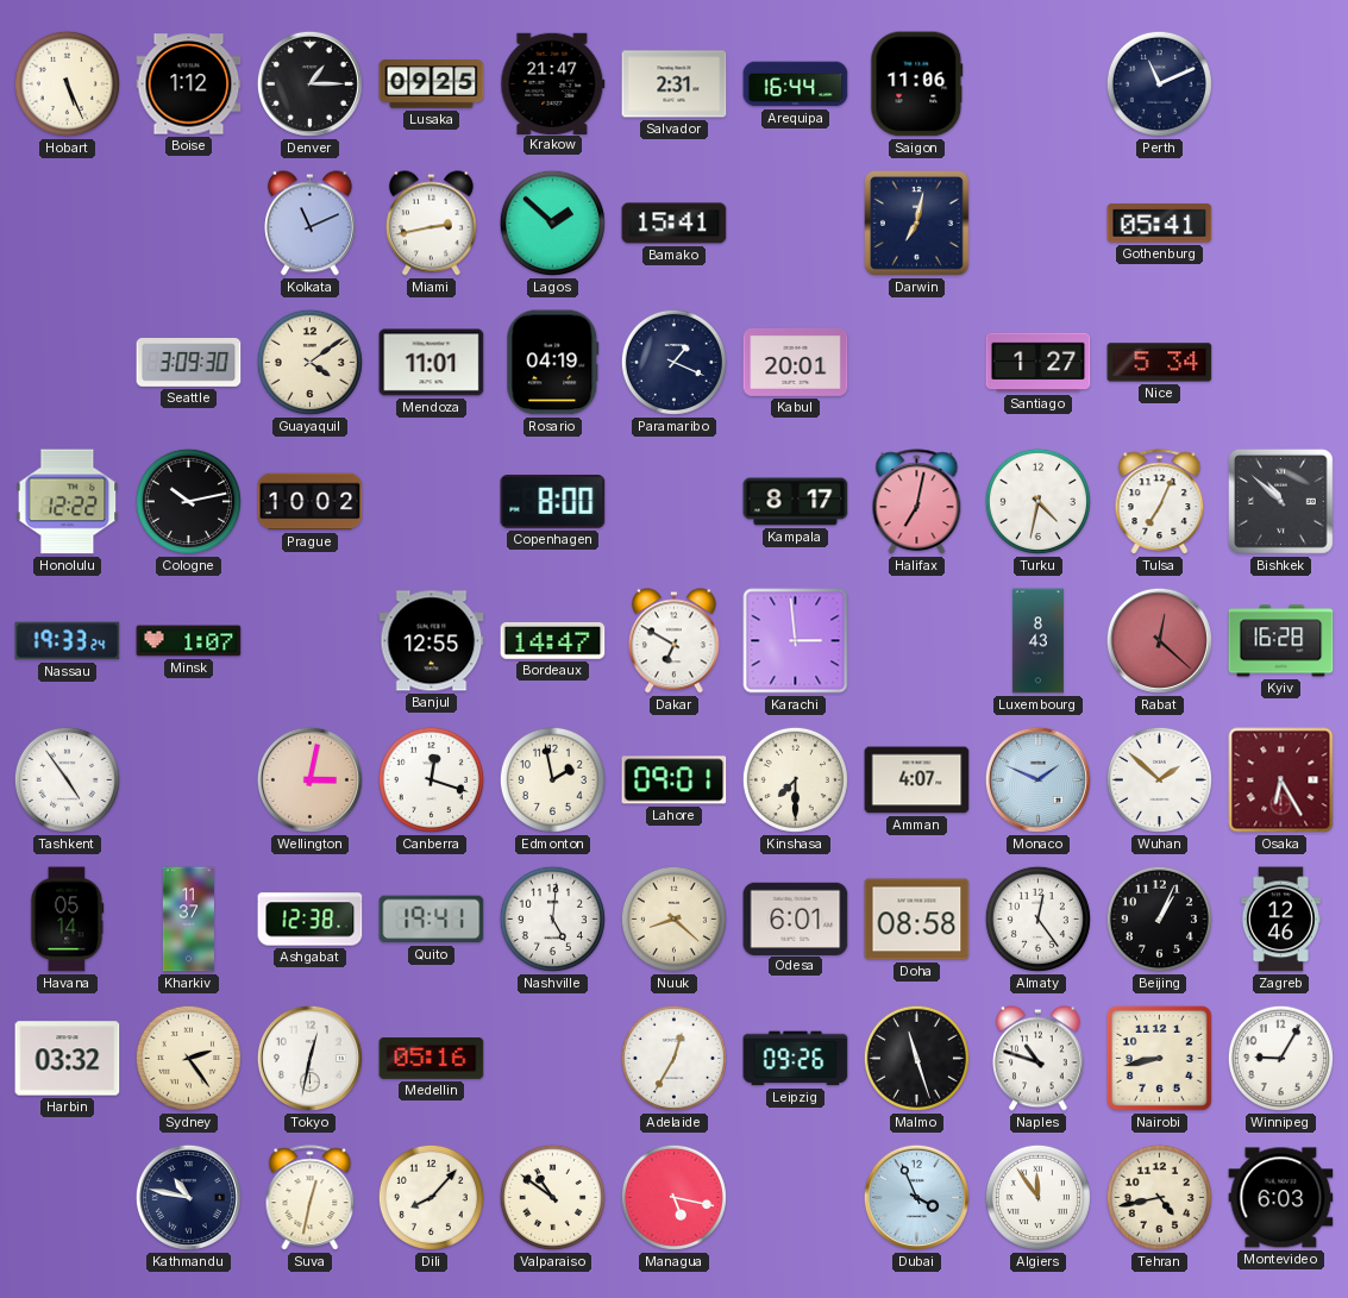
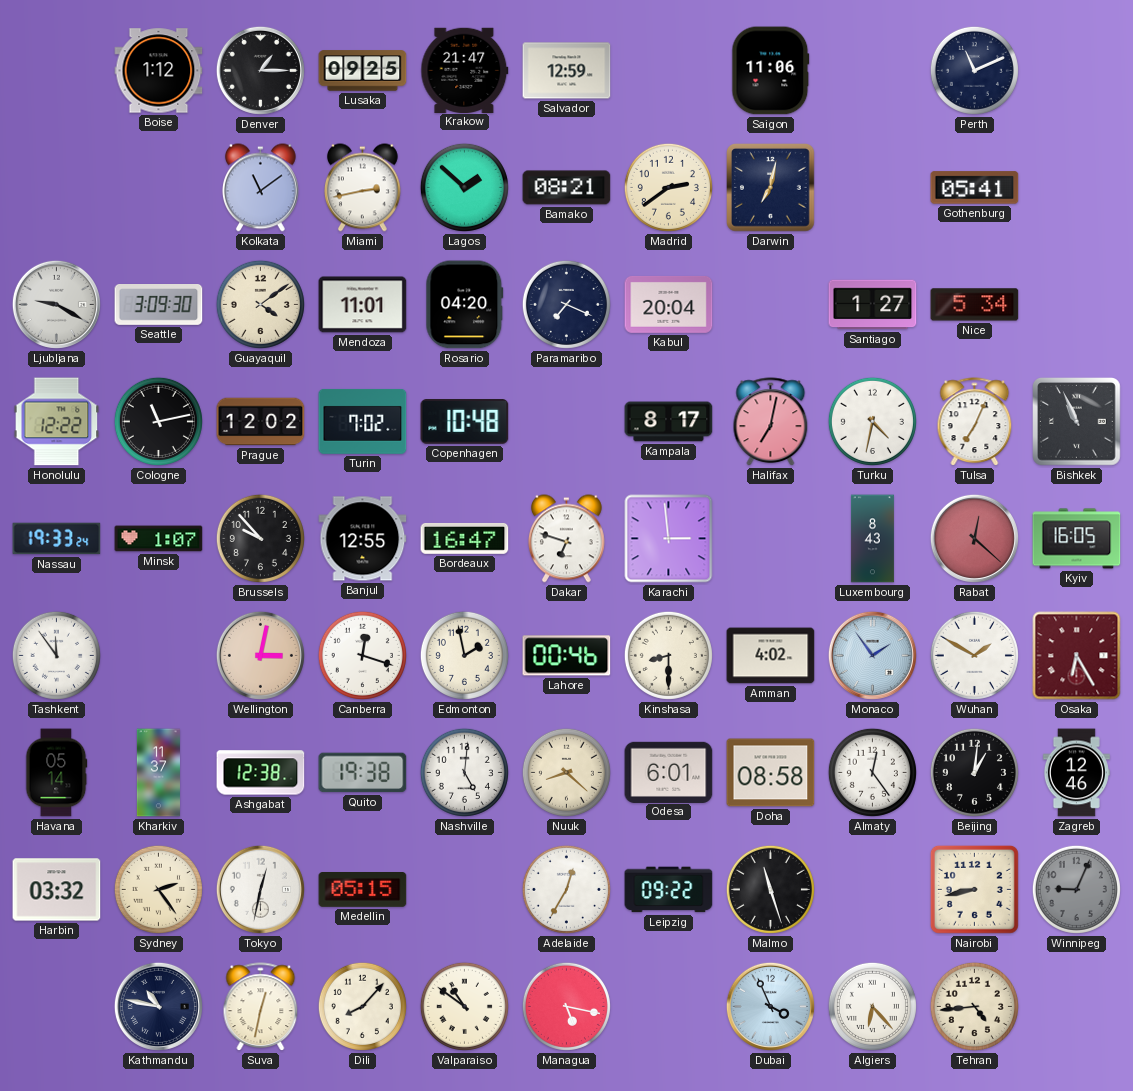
Hobart: 5:26 -> none
Salvador: 2:31 -> 12:59
Arequipa: 16:44 -> none
Kolkata: 11:11 -> 11:09
Bamako: 15:41 -> 08:21
Madrid: none -> 2:39
Ljubljana: none -> 9:20
Rosario: 04:19 -> 04:20
Paramaribo: 1:19 -> 7:19
Kabul: 20:01 -> 20:04
Cologne: 10:13 -> 11:13
Prague: 10:02 -> 12:02
Turin: none -> 7:02
Copenhagen: 8:00 -> 10:48
Bishkek: 10:52 -> 10:56
Brussels: none -> 9:53
Bordeaux: 14:47 -> 16:47
Dakar: 6:50 -> 6:48
Kyiv: 16:28 -> 16:05
Tashkent: 4:54 -> 11:54
Lahore: 09:01 -> 00:46
Kinshasa: 7:30 -> 8:30
Amman: 4:07 -> 4:02
Monaco: 1:49 -> 1:54
Wuhan: 1:52 -> 1:50
Quito: 19:41 -> 19:38
Beijing: 1:04 -> 1:01
Medellin: 05:16 -> 05:15
Leipzig: 09:26 -> 09:22
Naples: 10:48 -> none
Winnipeg: 9:05 -> 9:04
Winnipeg dial: white -> grey
Algiers: 11:54 -> 6:23
Tehran: 4:43 -> 4:44
Montevideo: 6:03 -> none
